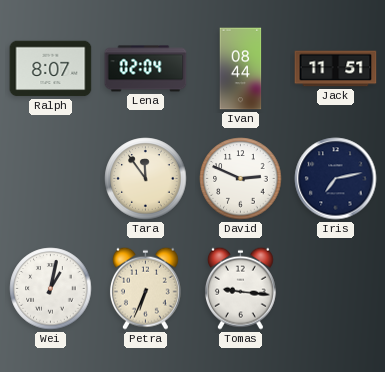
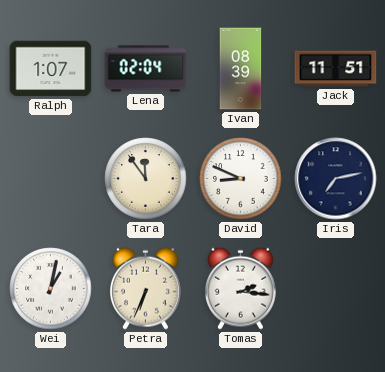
Ralph: 8:07 -> 1:07
Ivan: 08:44 -> 08:39
David: 2:49 -> 8:49
Tomas: 9:16 -> 2:16
